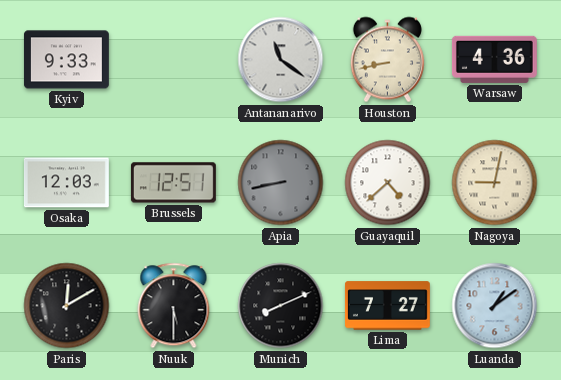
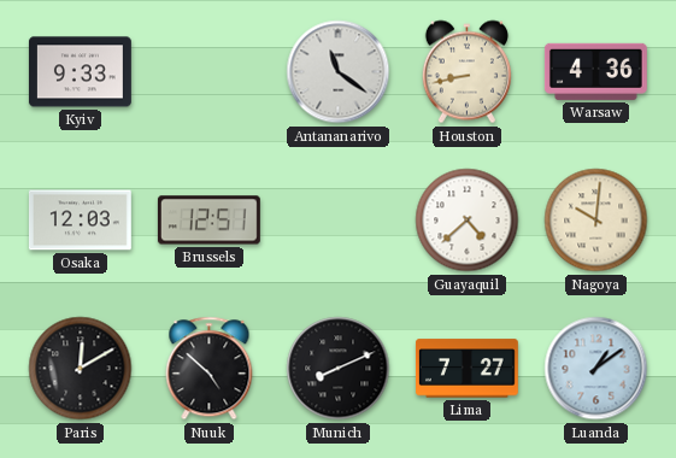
Apia: 8:43 -> none
Nagoya: 9:02 -> 10:01
Nuuk: 5:30 -> 4:52
